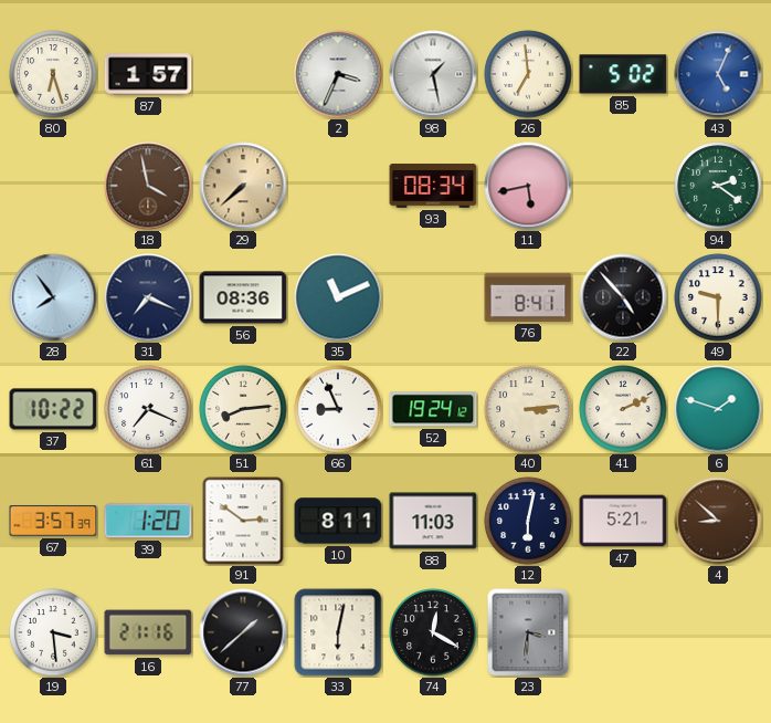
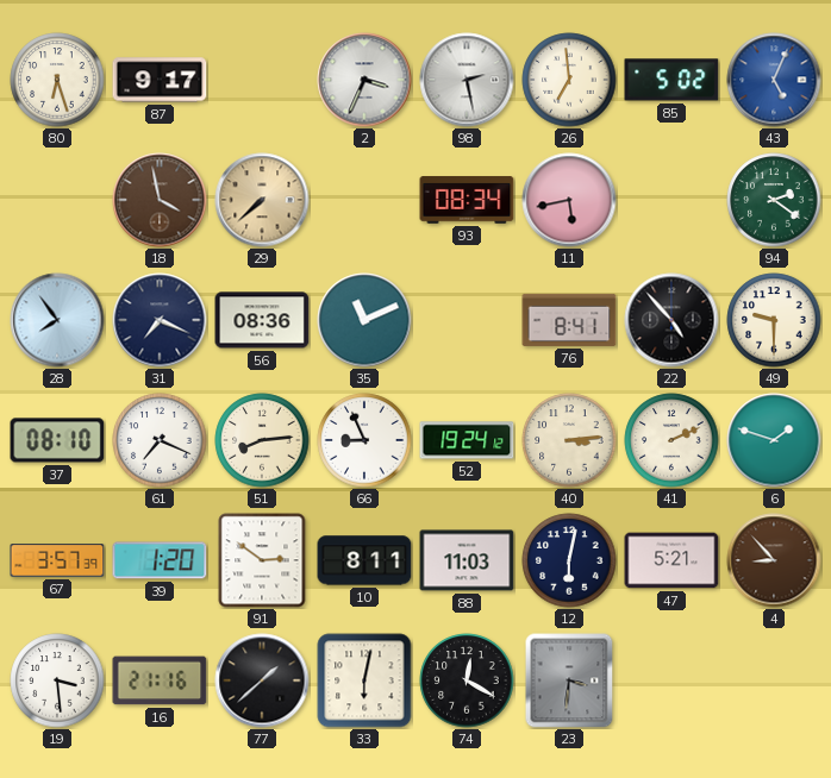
87: 1:57 -> 9:17
98: 1:28 -> 2:28
37: 10:22 -> 08:10
4: 8:52 -> 8:53
